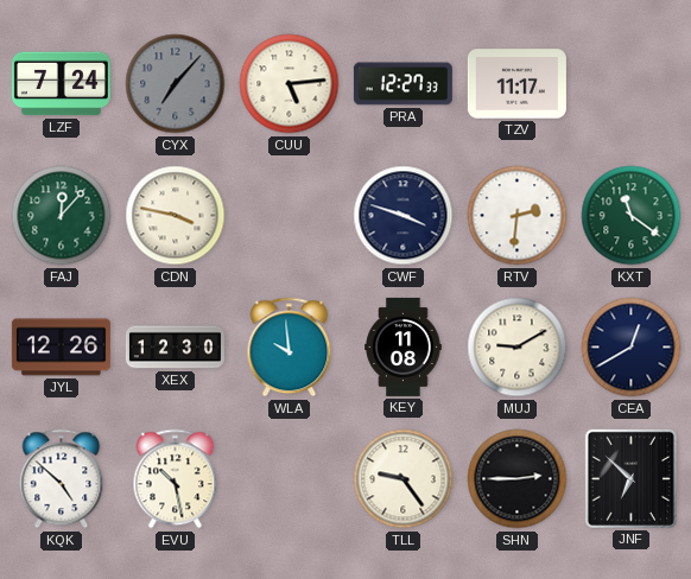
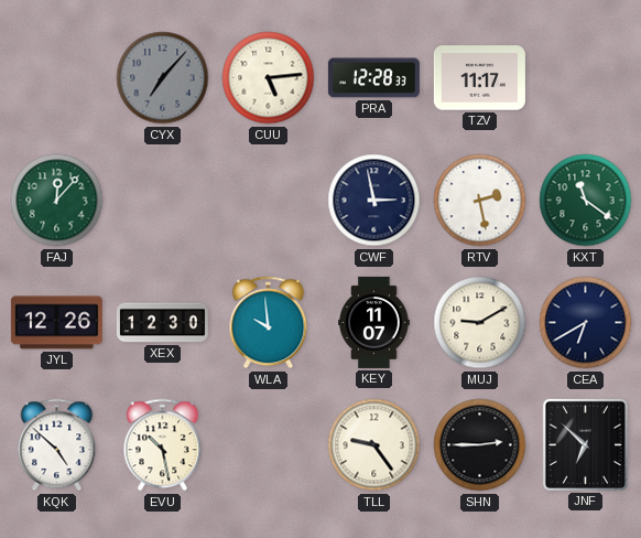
LZF: 7:24 -> none
PRA: 12:27 -> 12:28
CDN: 3:47 -> none
CWF: 3:48 -> 2:58
RTV: 2:31 -> 2:28
KEY: 11:08 -> 11:07
CEA: 12:40 -> 6:40
